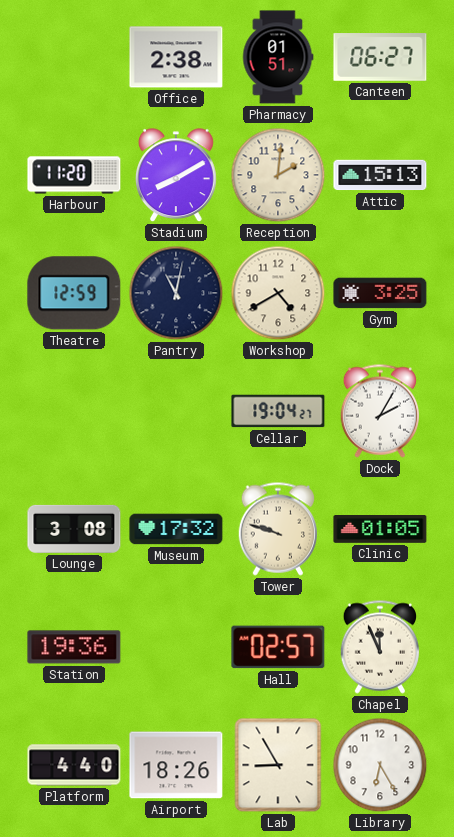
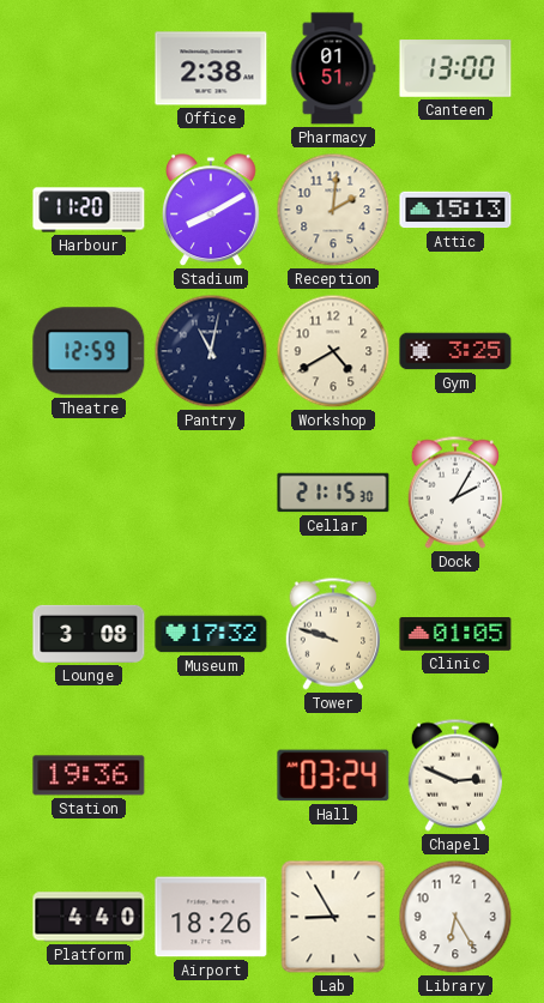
Canteen: 06:27 -> 13:00
Cellar: 19:04 -> 21:15
Hall: 02:57 -> 03:24
Chapel: 11:56 -> 2:49
